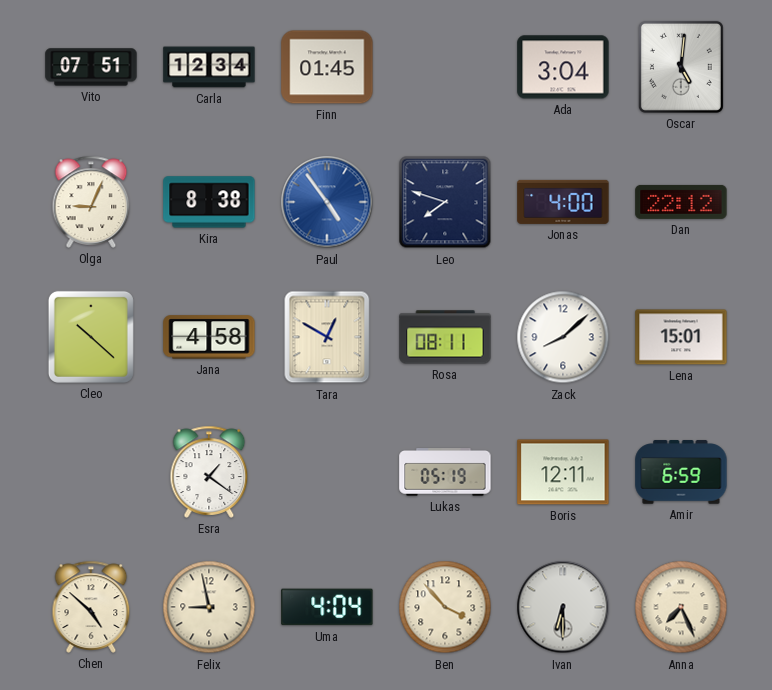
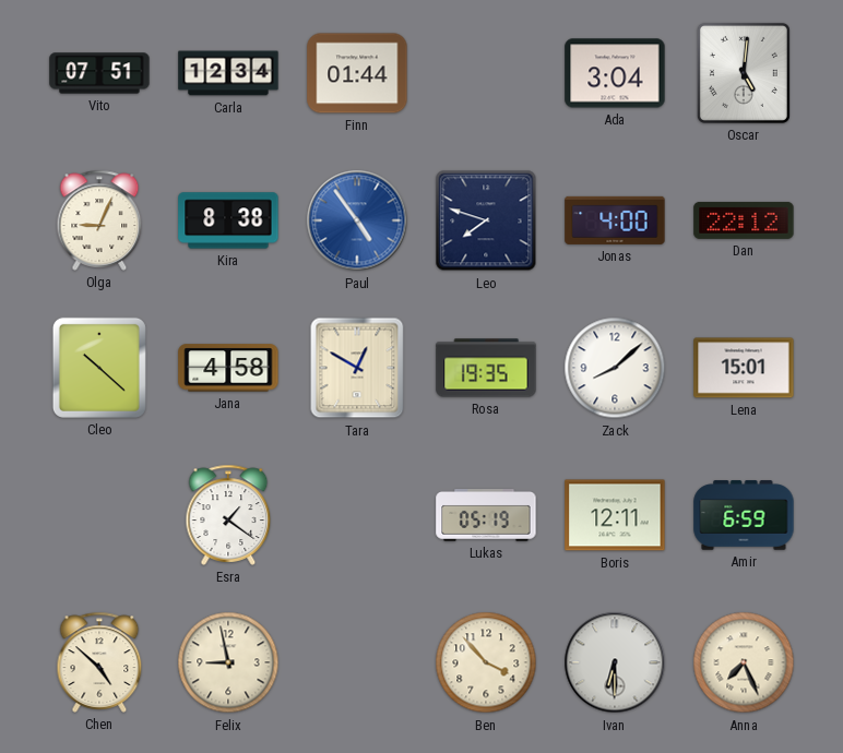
Finn: 01:45 -> 01:44
Rosa: 08:11 -> 19:35
Uma: 4:04 -> none
